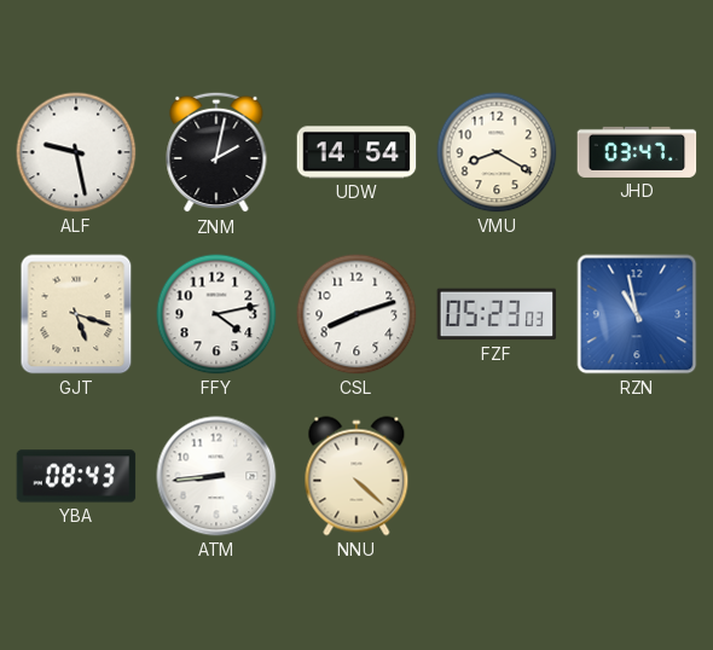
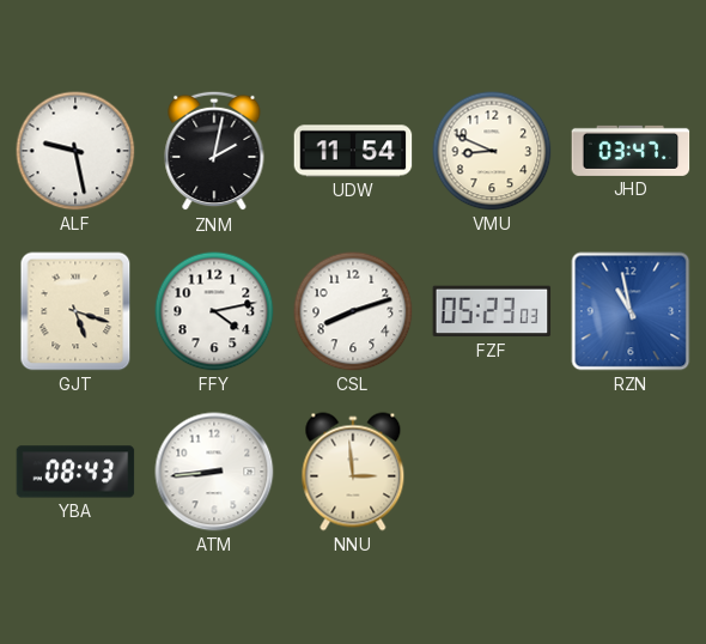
UDW: 14:54 -> 11:54
VMU: 8:20 -> 8:49
NNU: 4:22 -> 2:59
